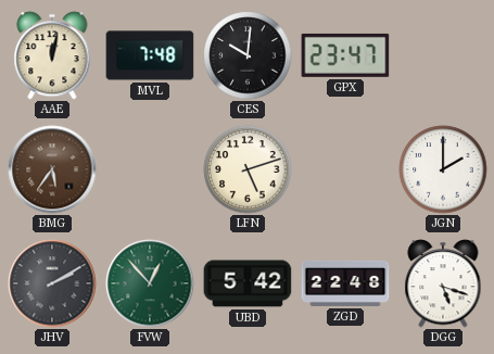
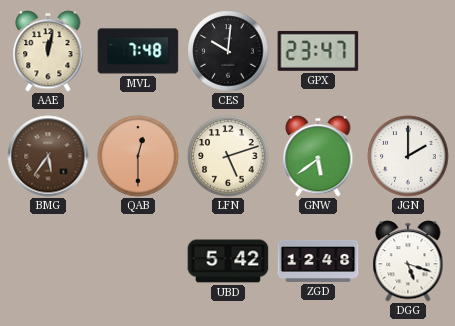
QAB: none -> 12:30
GNW: none -> 5:39
JHV: 2:10 -> none
FVW: 12:53 -> none
ZGD: 22:48 -> 12:48
